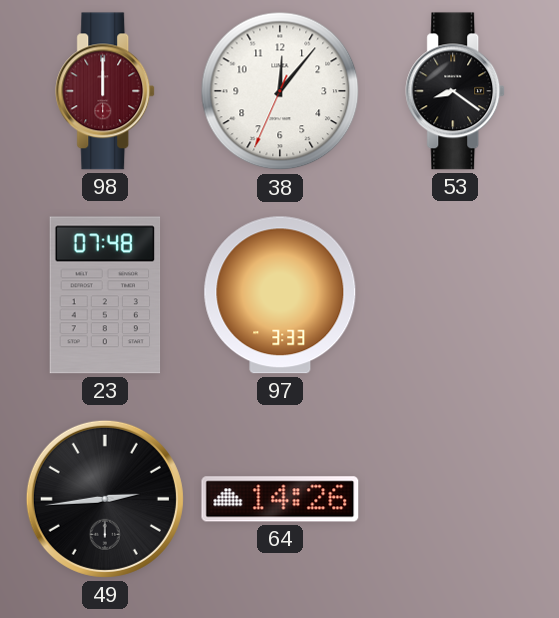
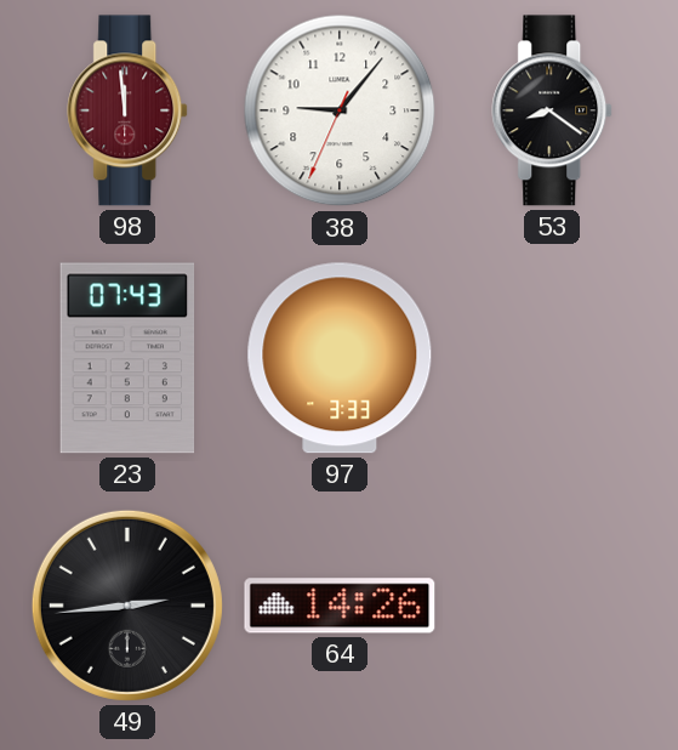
98: 12:00 -> 11:59
38: 12:06 -> 9:06
23: 07:48 -> 07:43
